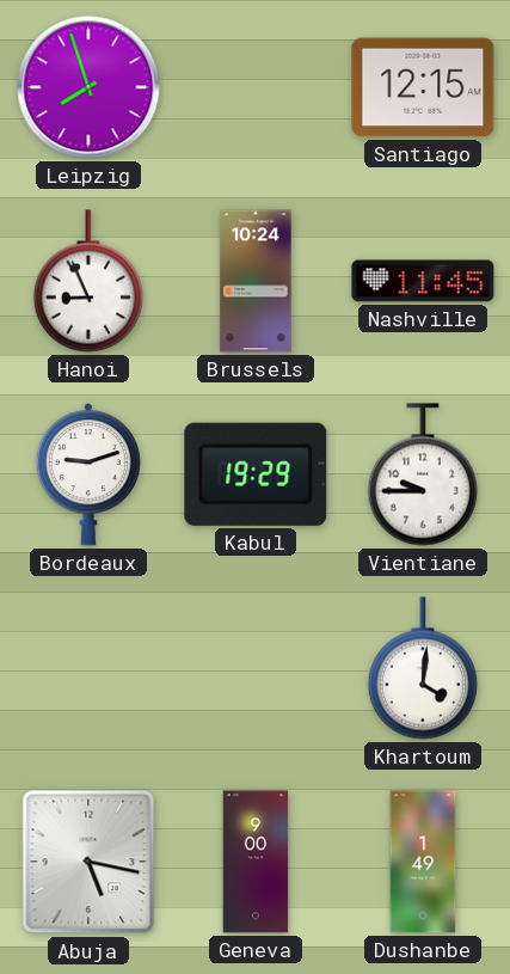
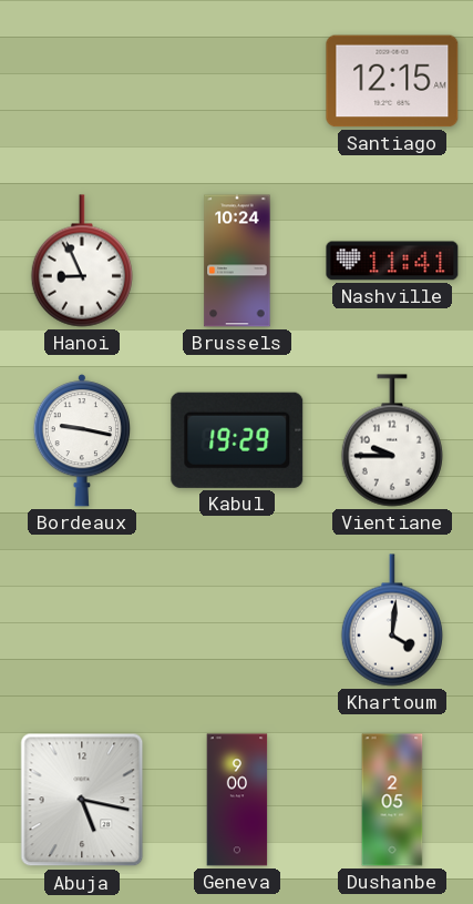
Leipzig: 7:57 -> none
Nashville: 11:45 -> 11:41
Bordeaux: 9:12 -> 9:17
Dushanbe: 1:49 -> 2:05
